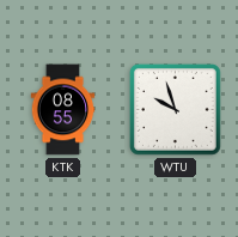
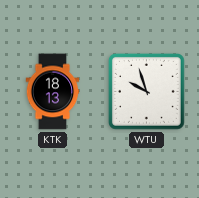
KTK: 08:55 -> 18:13
